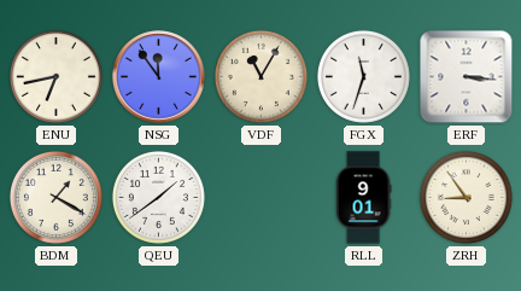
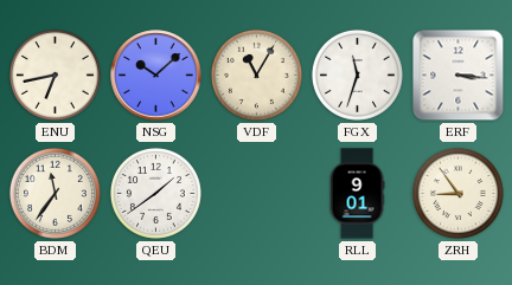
NSG: 11:54 -> 10:08
BDM: 1:20 -> 11:36
